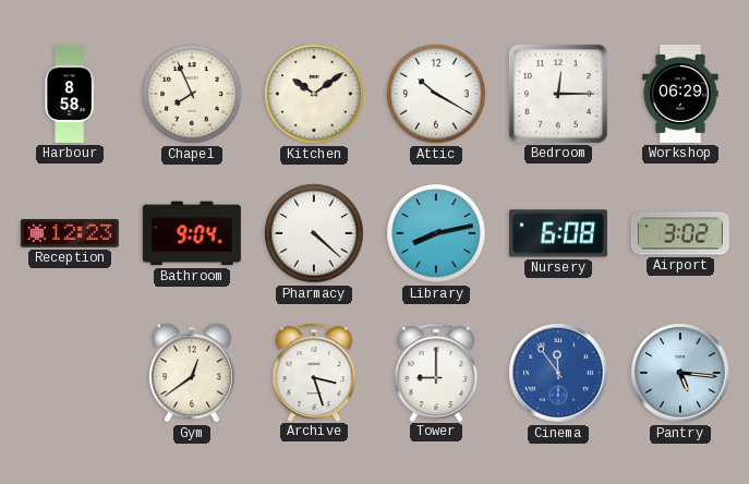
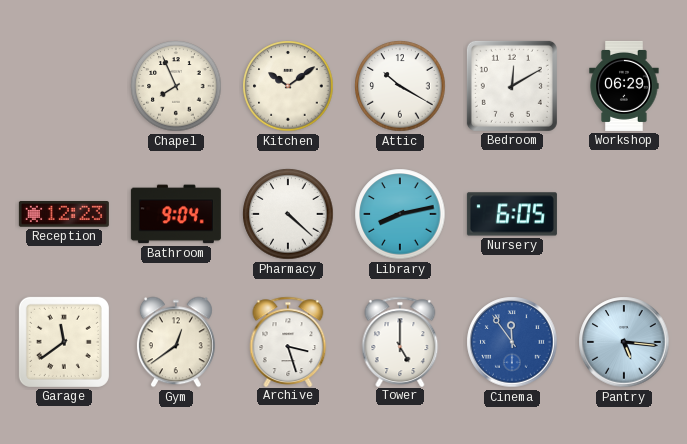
Harbour: 8:58 -> none
Bedroom: 12:15 -> 12:10
Nursery: 6:08 -> 6:05
Airport: 3:02 -> none
Garage: none -> 11:39
Tower: 9:00 -> 5:00
